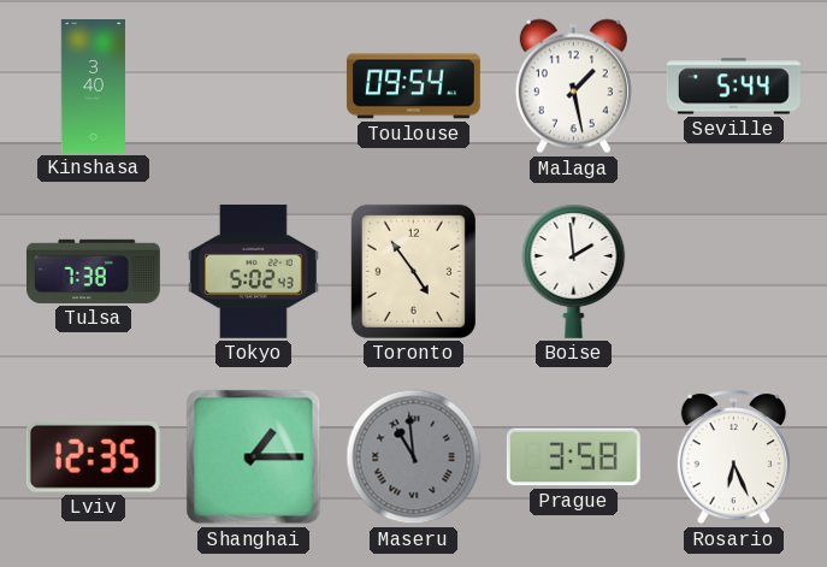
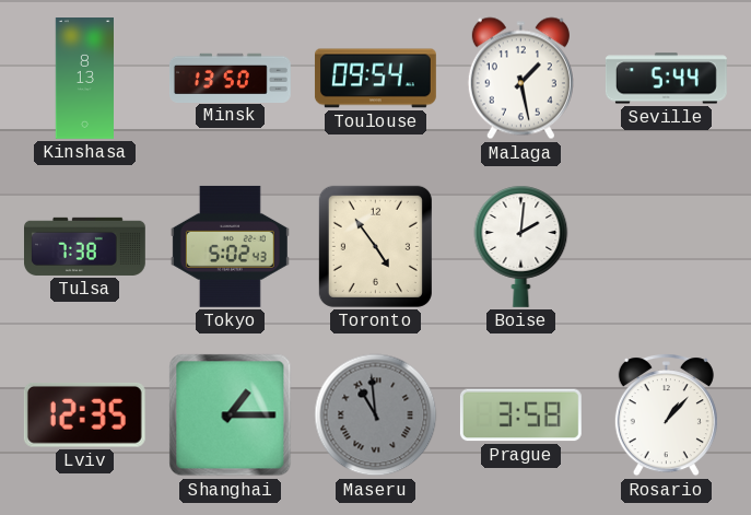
Kinshasa: 3:40 -> 8:13
Minsk: none -> 13:50
Boise: 1:59 -> 2:01
Rosario: 6:26 -> 1:07
